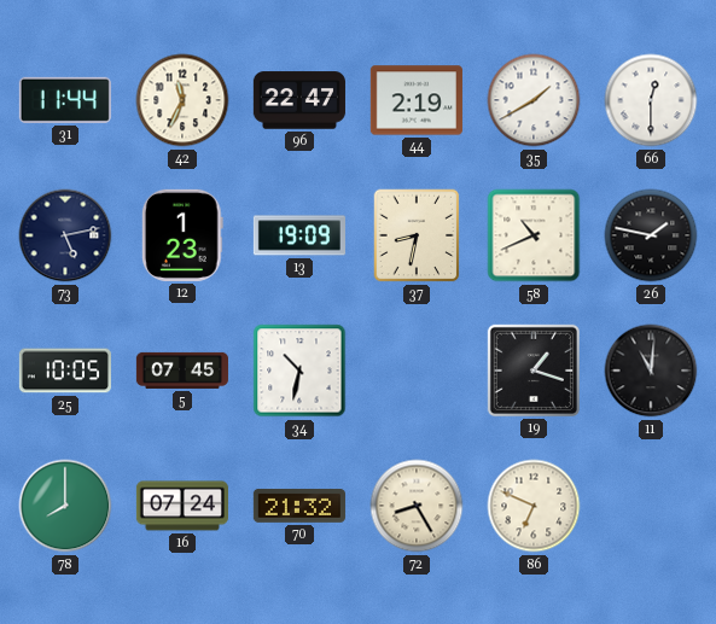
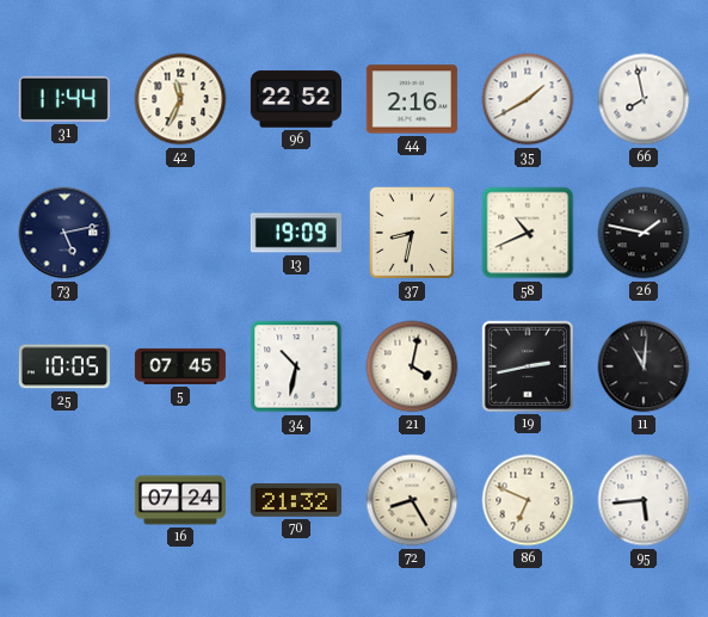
96: 22:47 -> 22:52
44: 2:19 -> 2:16
66: 12:30 -> 7:58
12: 1:23 -> none
21: none -> 4:02
19: 1:18 -> 2:43
78: 8:00 -> none
95: none -> 5:44
